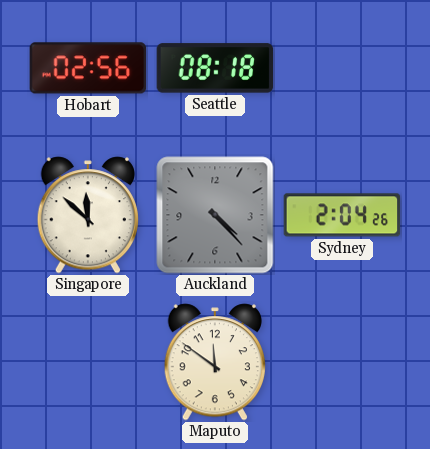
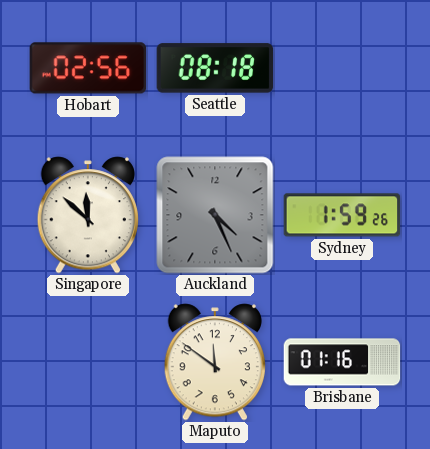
Auckland: 4:23 -> 4:26
Sydney: 2:04 -> 1:59
Brisbane: none -> 01:16
